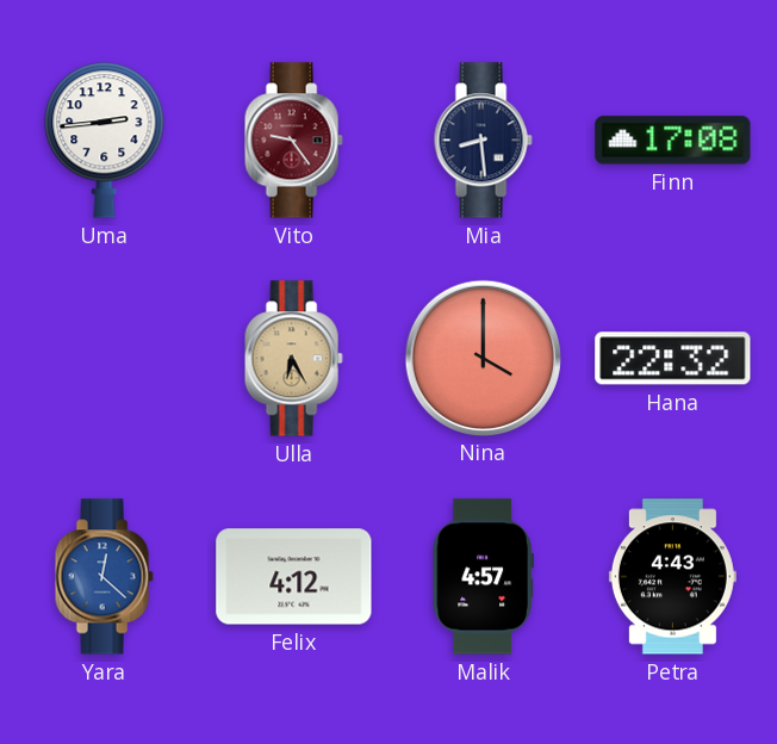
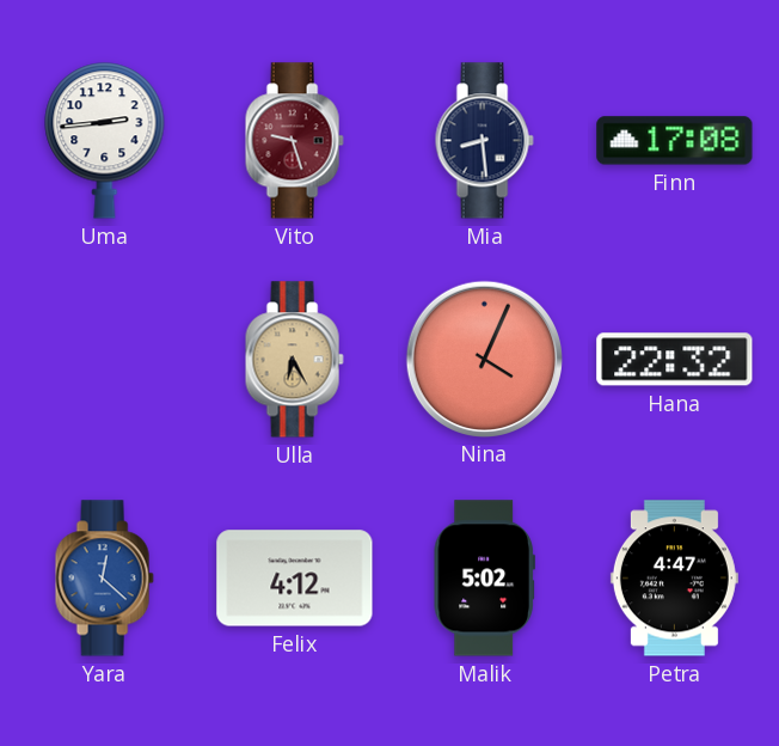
Vito: 9:24 -> 9:27
Nina: 4:00 -> 4:04
Malik: 4:57 -> 5:02
Petra: 4:43 -> 4:47
